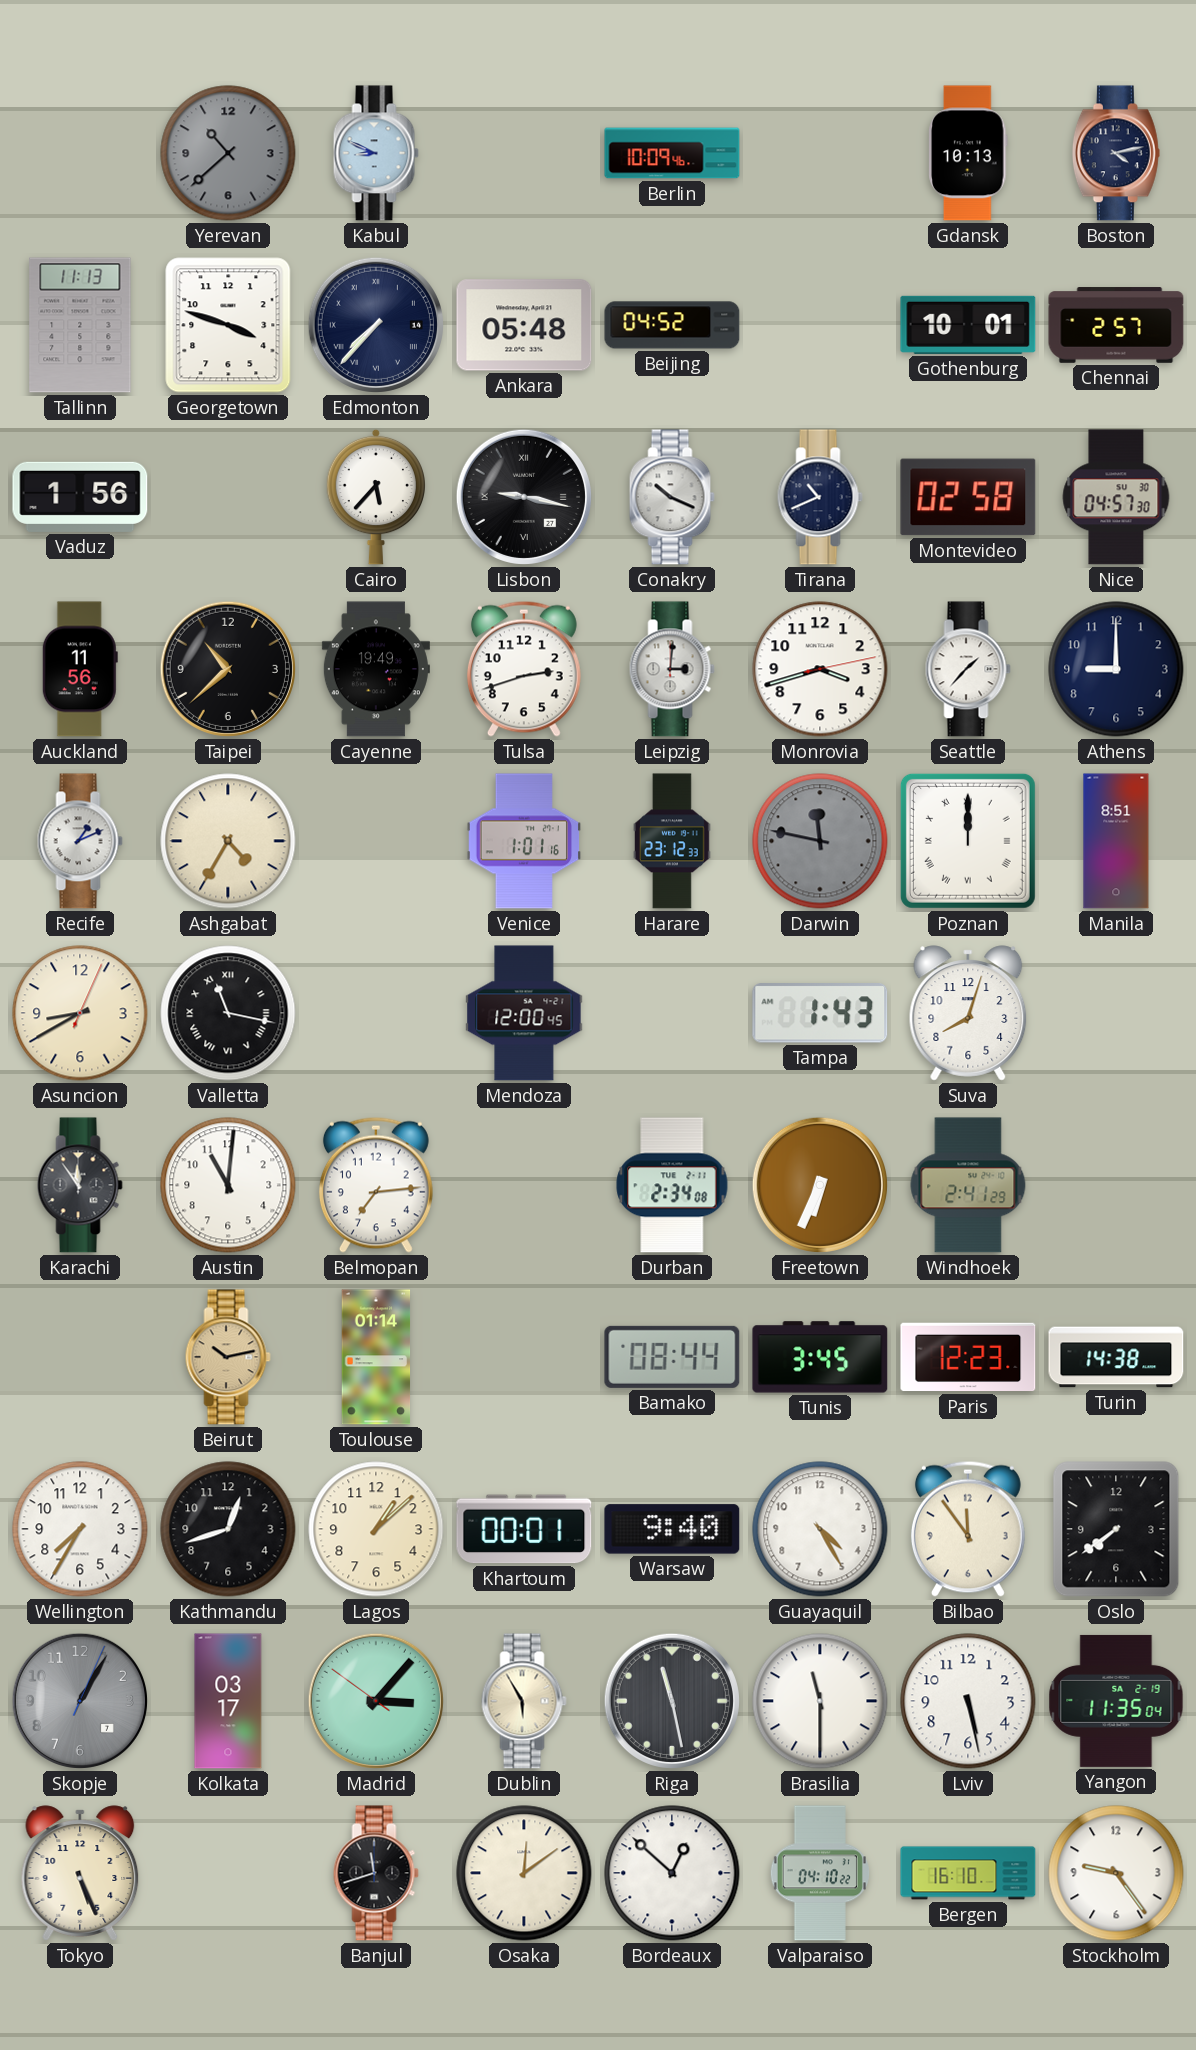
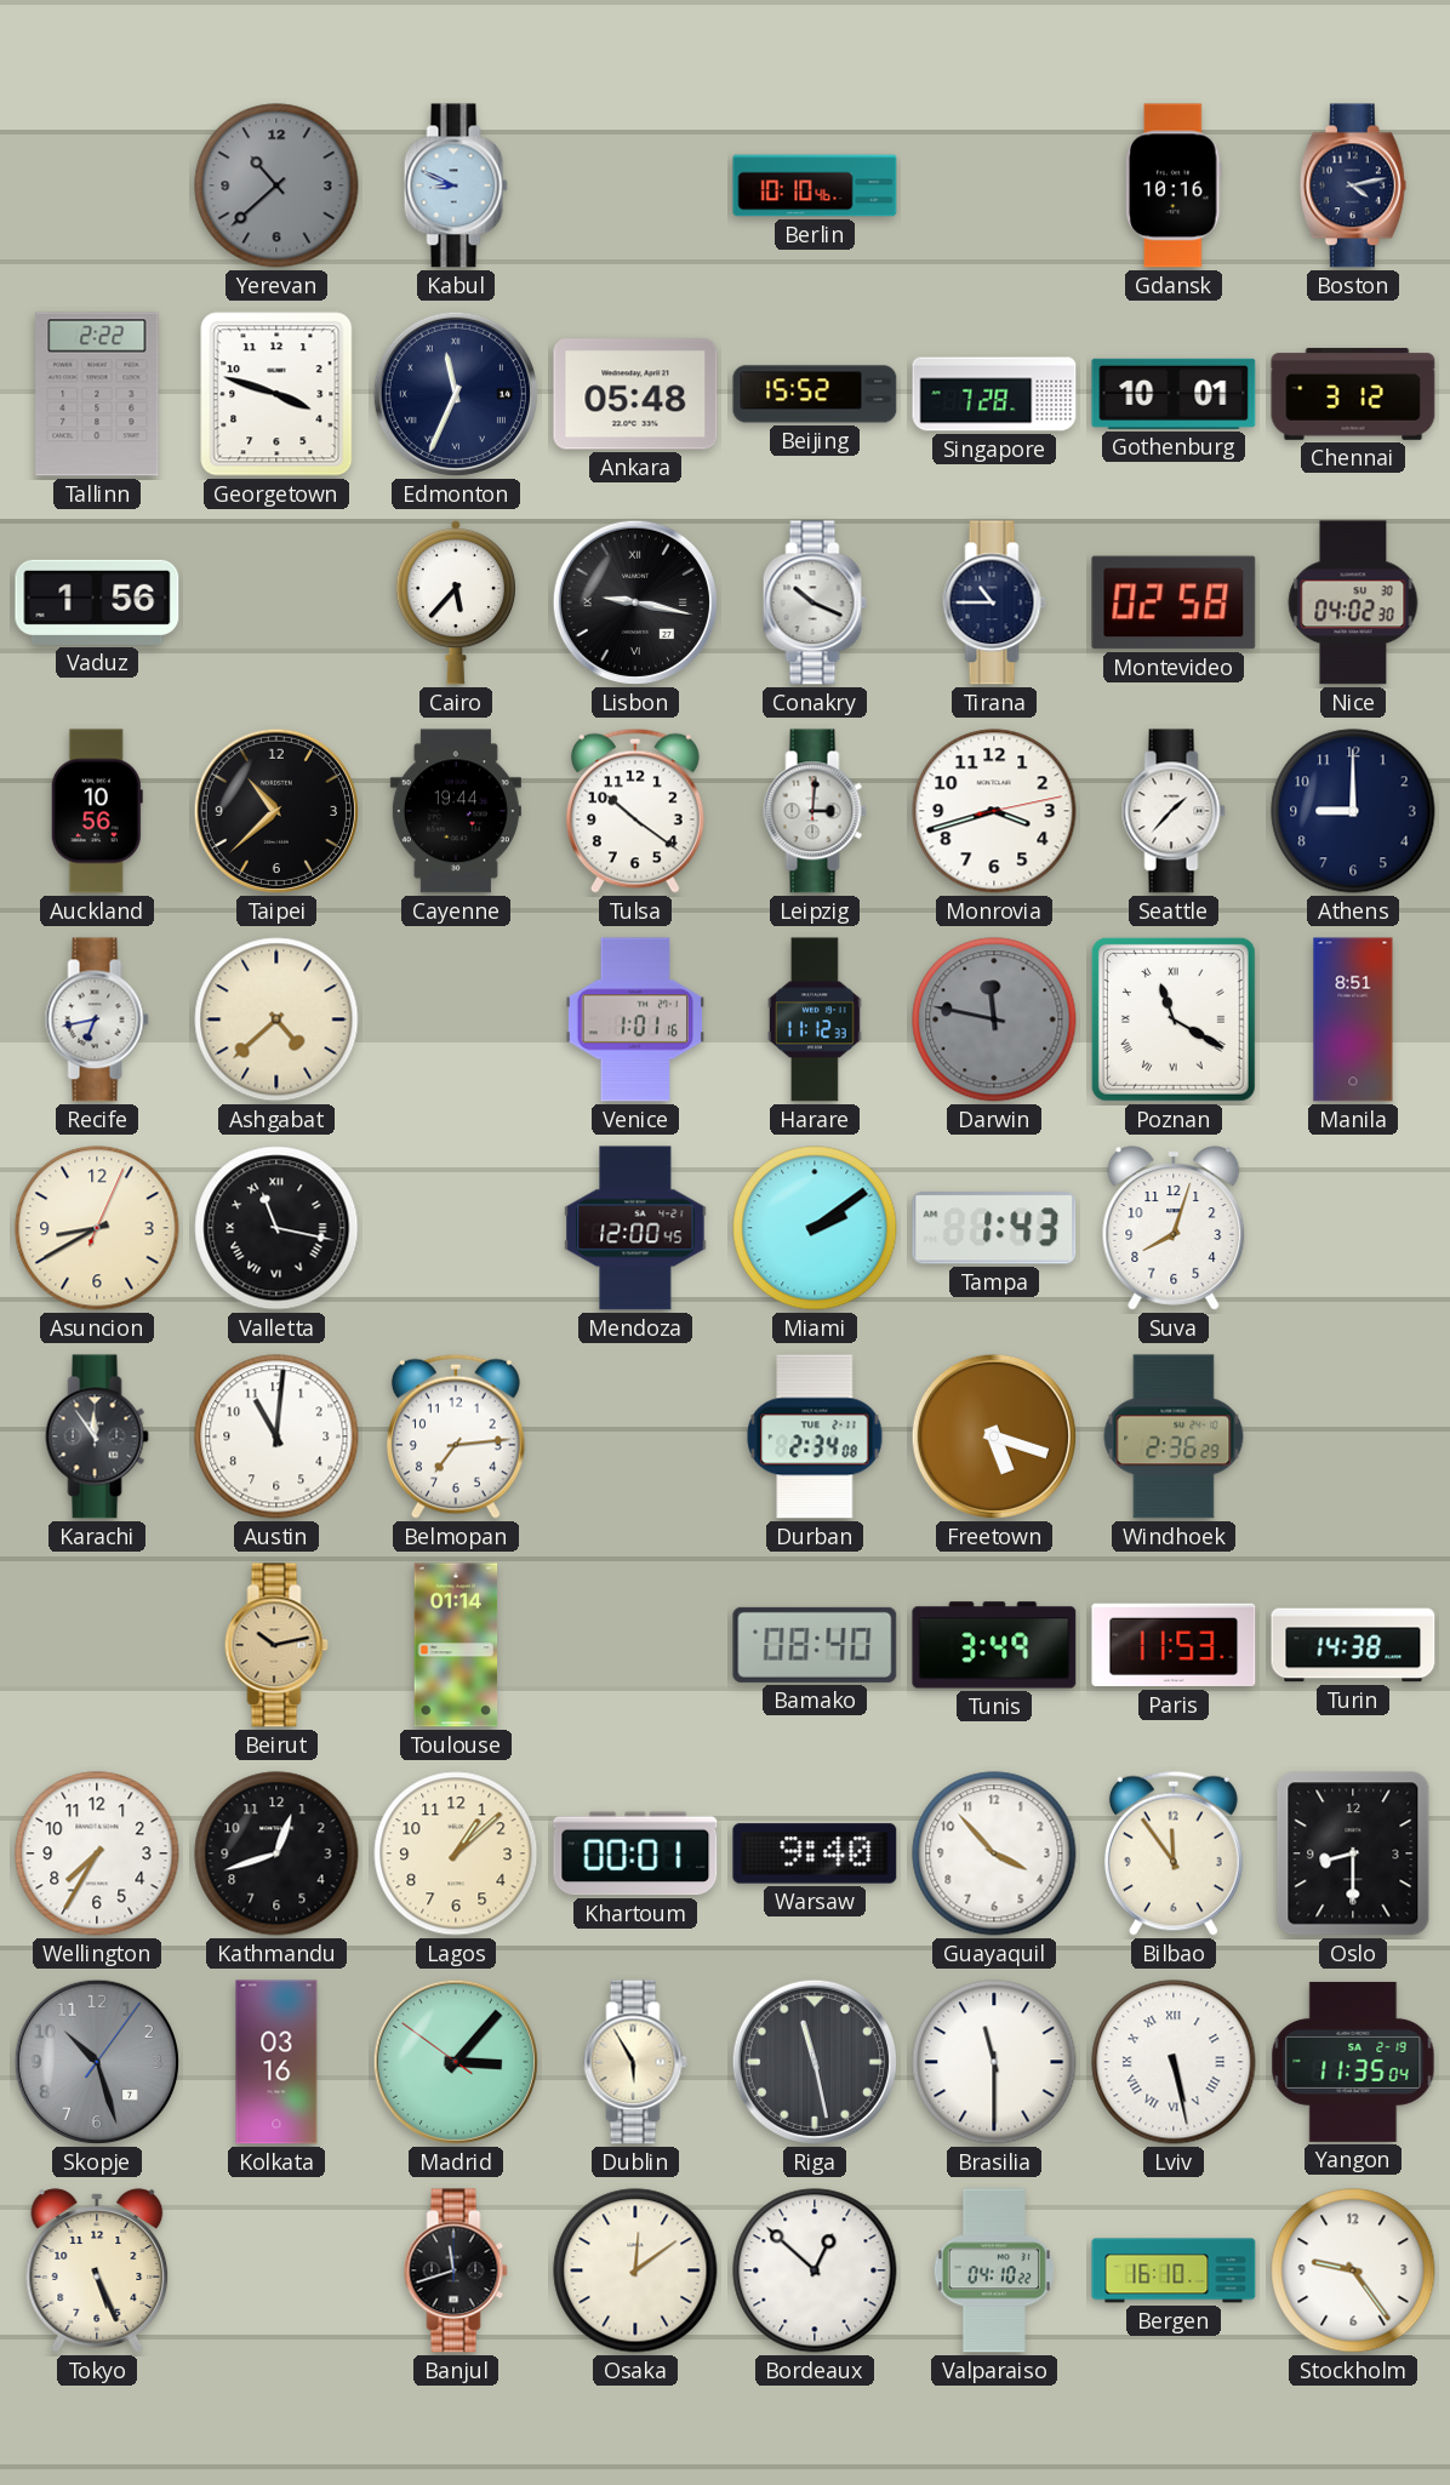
Berlin: 10:09 -> 10:10
Gdansk: 10:13 -> 10:16
Tallinn: 11:13 -> 2:22
Edmonton: 7:37 -> 11:34
Beijing: 04:52 -> 15:52
Singapore: none -> 7:28
Chennai: 2:57 -> 3:12
Tirana: 10:41 -> 10:45
Nice: 04:57 -> 04:02
Auckland: 11:56 -> 10:56
Cayenne: 19:49 -> 19:44
Tulsa: 2:42 -> 10:21
Recife: 1:11 -> 6:43
Ashgabat: 4:35 -> 4:38
Harare: 23:12 -> 11:12
Poznan: 12:00 -> 11:20
Miami: none -> 2:09
Freetown: 6:34 -> 5:18
Windhoek: 2:41 -> 2:36
Bamako: 08:44 -> 08:40
Tunis: 3:45 -> 3:49
Paris: 12:23 -> 11:53
Guayaquil: 4:25 -> 3:53
Oslo: 7:39 -> 8:30
Skopje: 1:05 -> 10:27
Kolkata: 03:17 -> 03:16
Lviv numerals: Arabic -> Roman
